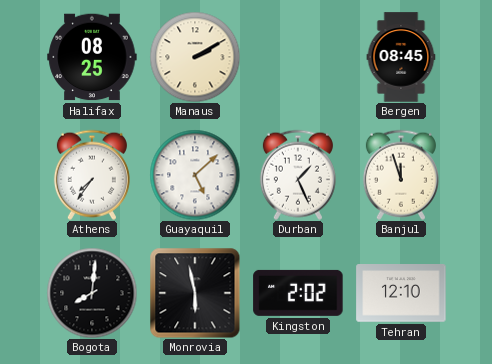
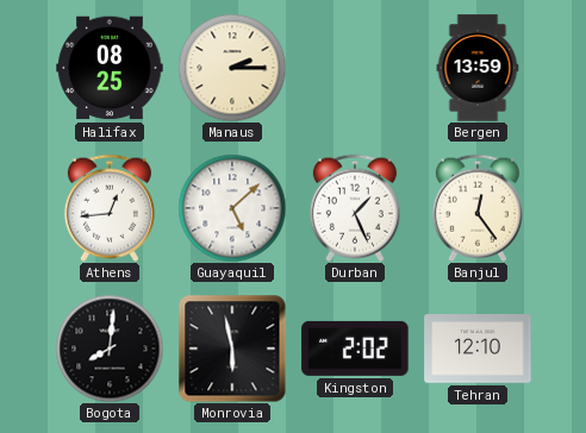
Manaus: 2:10 -> 2:15
Bergen: 08:45 -> 13:59
Athens: 7:36 -> 12:44
Banjul: 11:57 -> 12:24
